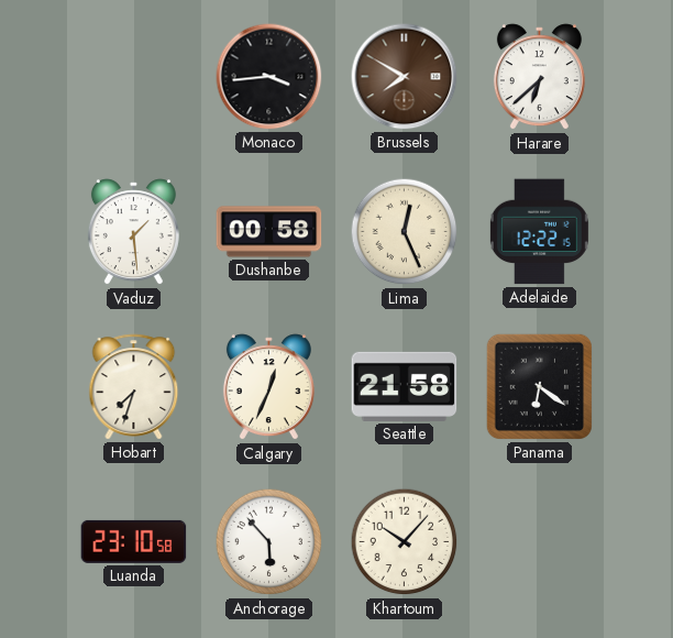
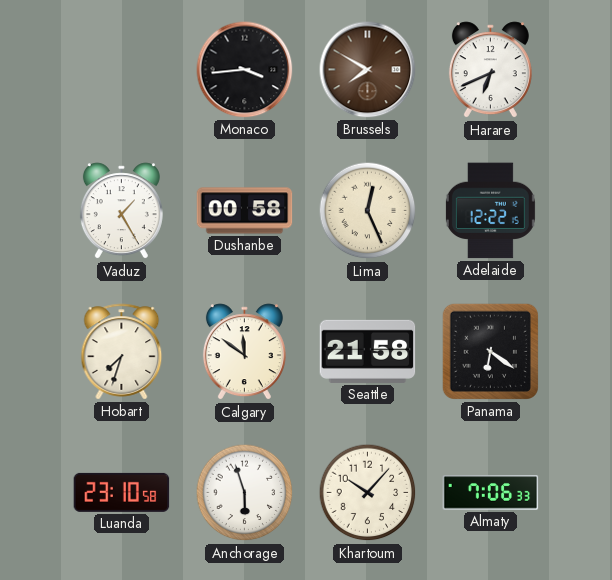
Harare: 6:38 -> 6:41
Vaduz: 1:29 -> 1:25
Calgary: 12:34 -> 11:51
Anchorage: 5:53 -> 5:57
Almaty: none -> 7:06
